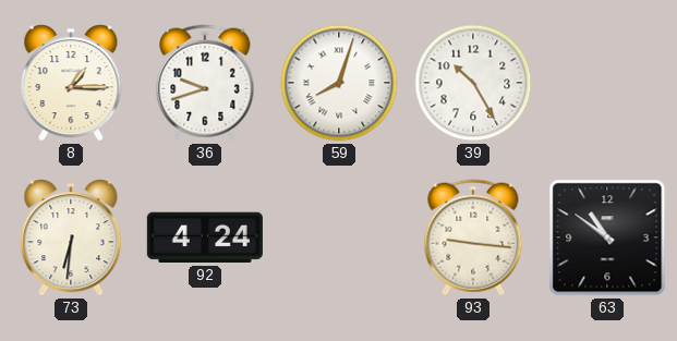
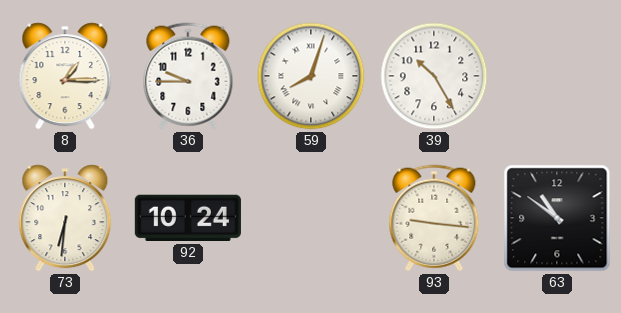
36: 9:42 -> 9:45
92: 4:24 -> 10:24
